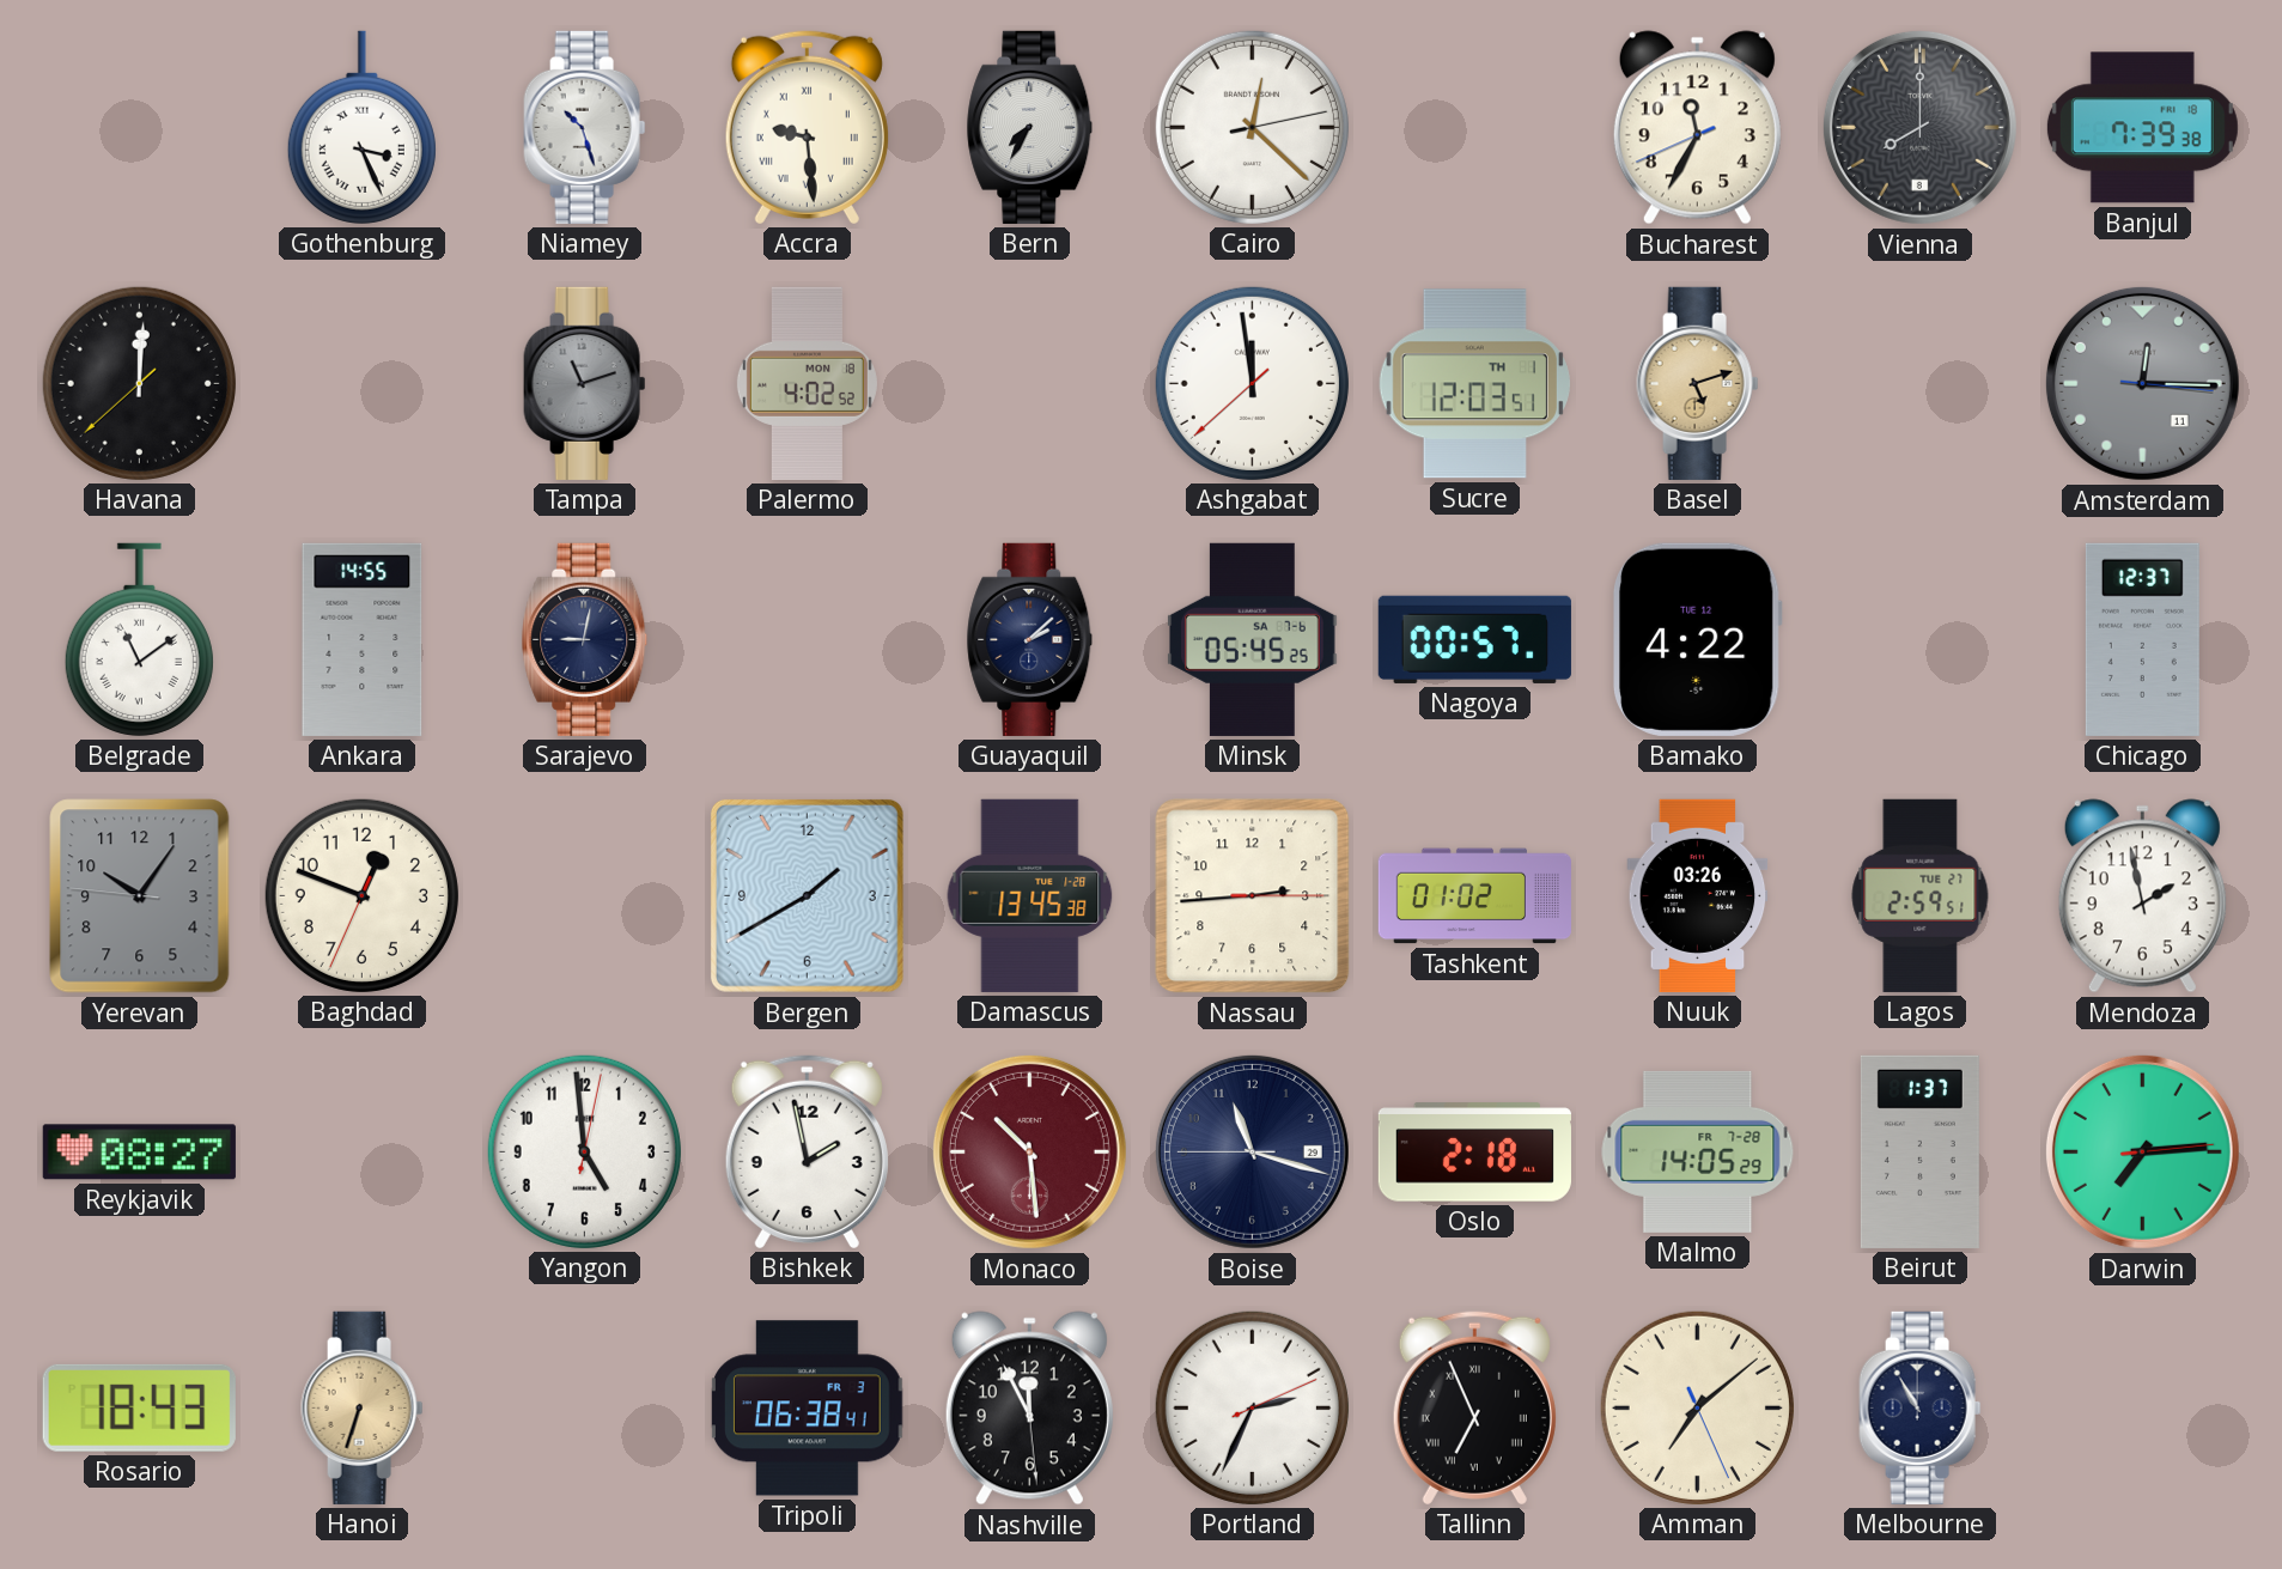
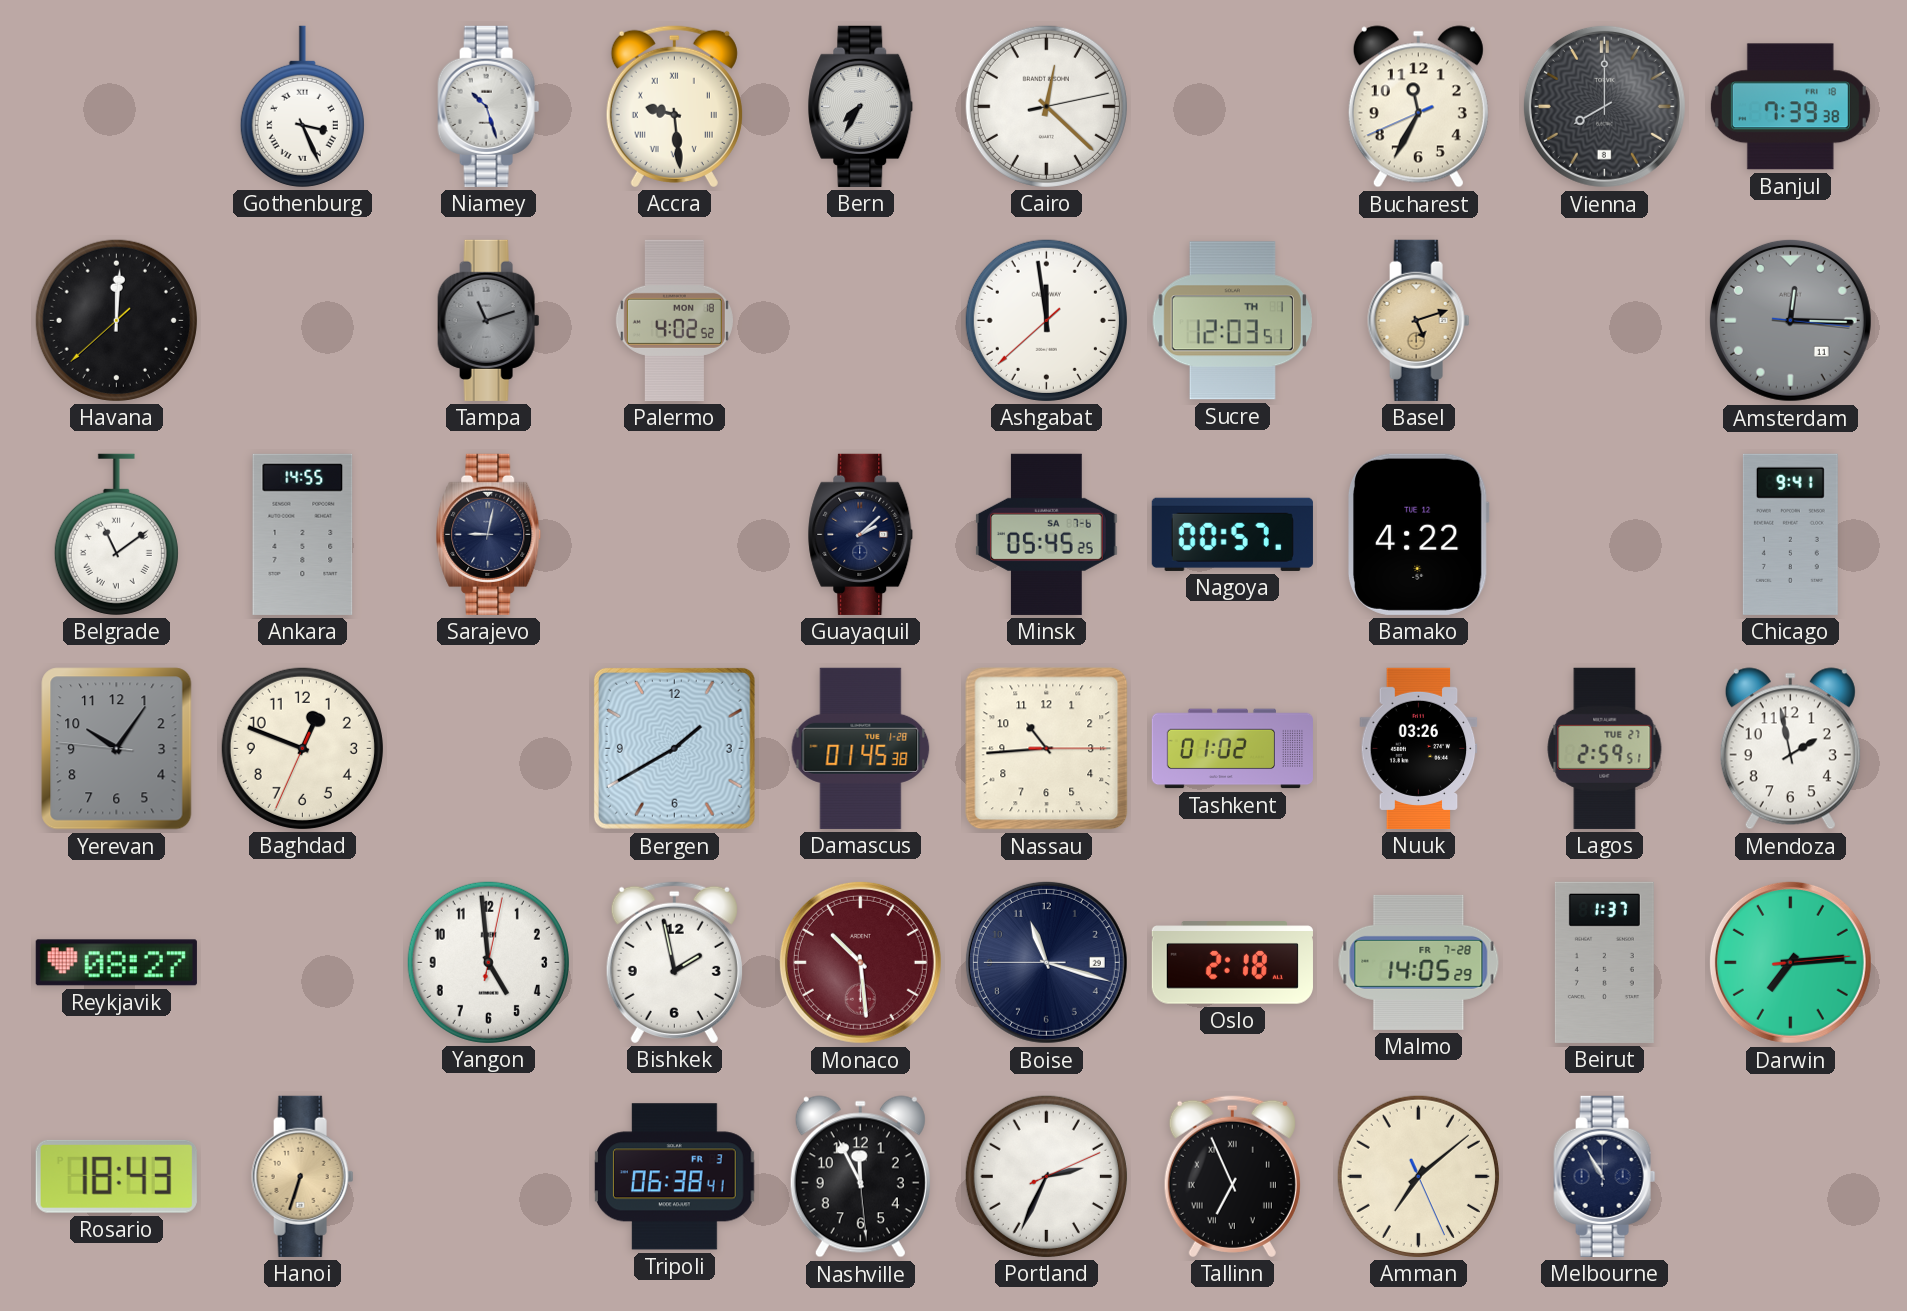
Chicago: 12:37 -> 9:41
Damascus: 13:45 -> 01:45
Nassau: 2:44 -> 10:44
